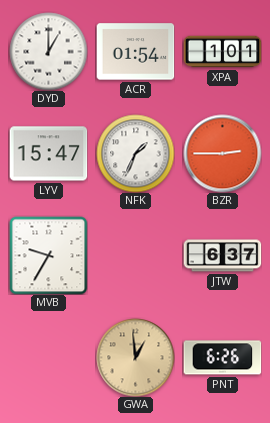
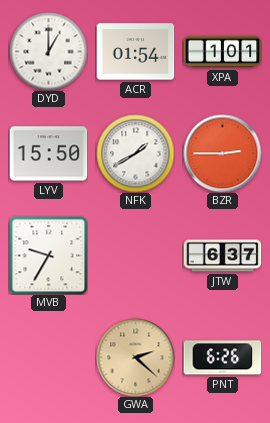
LYV: 15:47 -> 15:50
NFK: 1:34 -> 1:40
GWA: 12:59 -> 2:22
